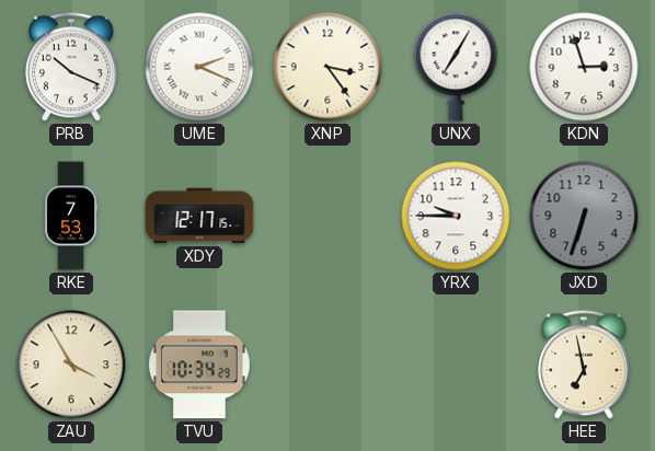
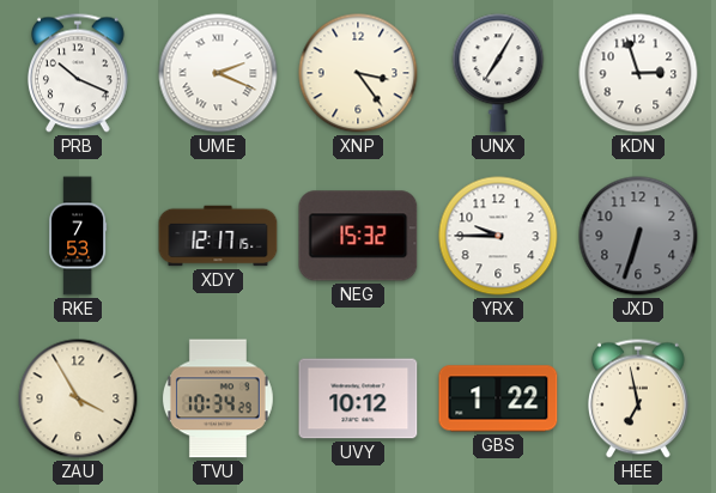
NEG: none -> 15:32
UVY: none -> 10:12
GBS: none -> 1:22
